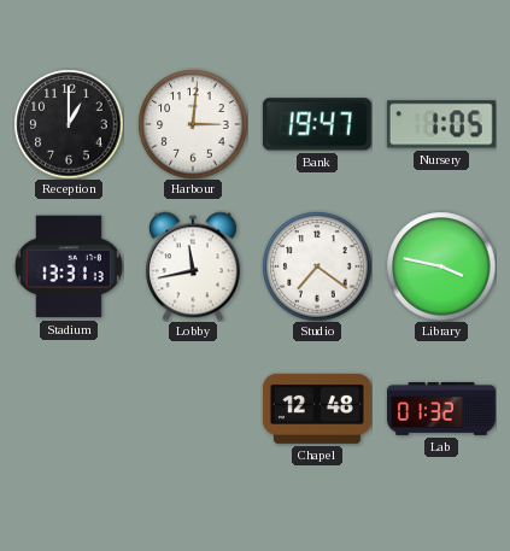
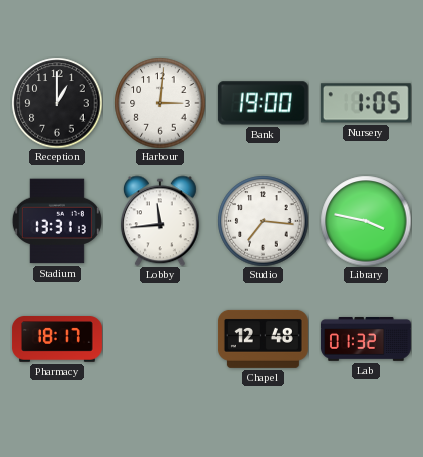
Bank: 19:47 -> 19:00
Lobby: 11:43 -> 11:44
Studio: 7:21 -> 7:16
Pharmacy: none -> 18:17
